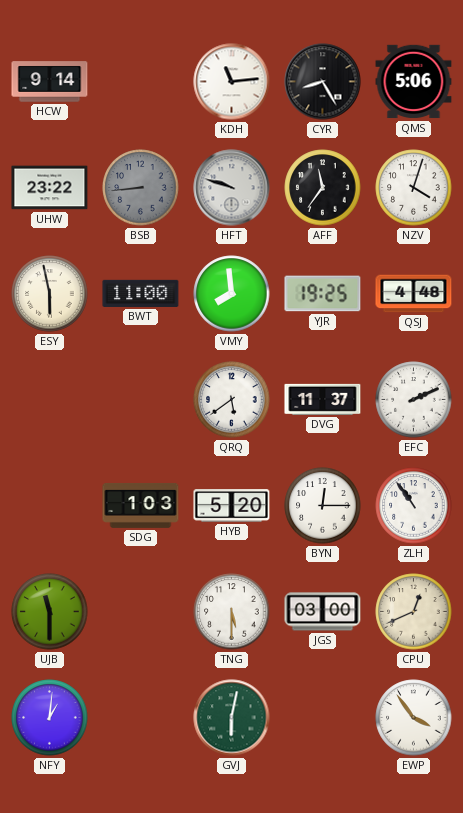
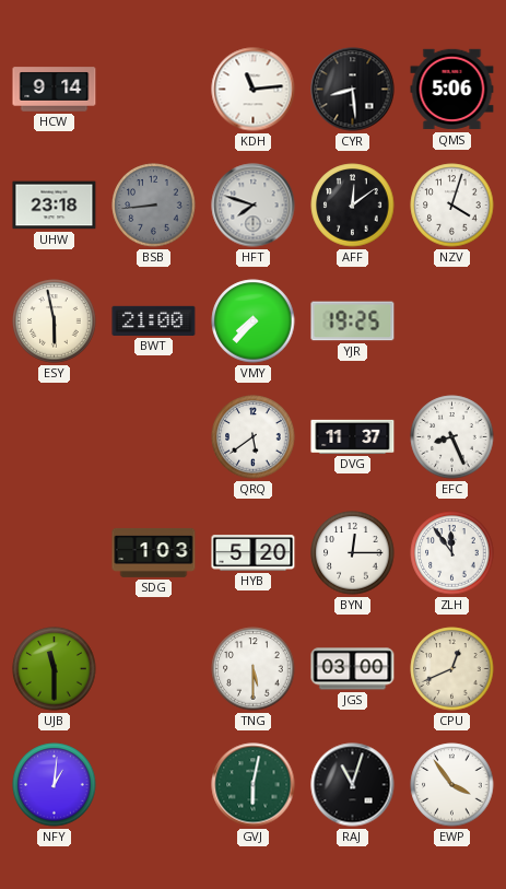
CYR: 8:25 -> 8:29
UHW: 23:22 -> 23:18
HFT: 9:48 -> 7:48
AFF: 11:36 -> 12:09
BWT: 11:00 -> 21:00
VMY: 7:59 -> 7:37
QSJ: 4:48 -> none
EFC: 2:11 -> 8:26
ZLH: 10:54 -> 11:54
RAJ: none -> 11:03
